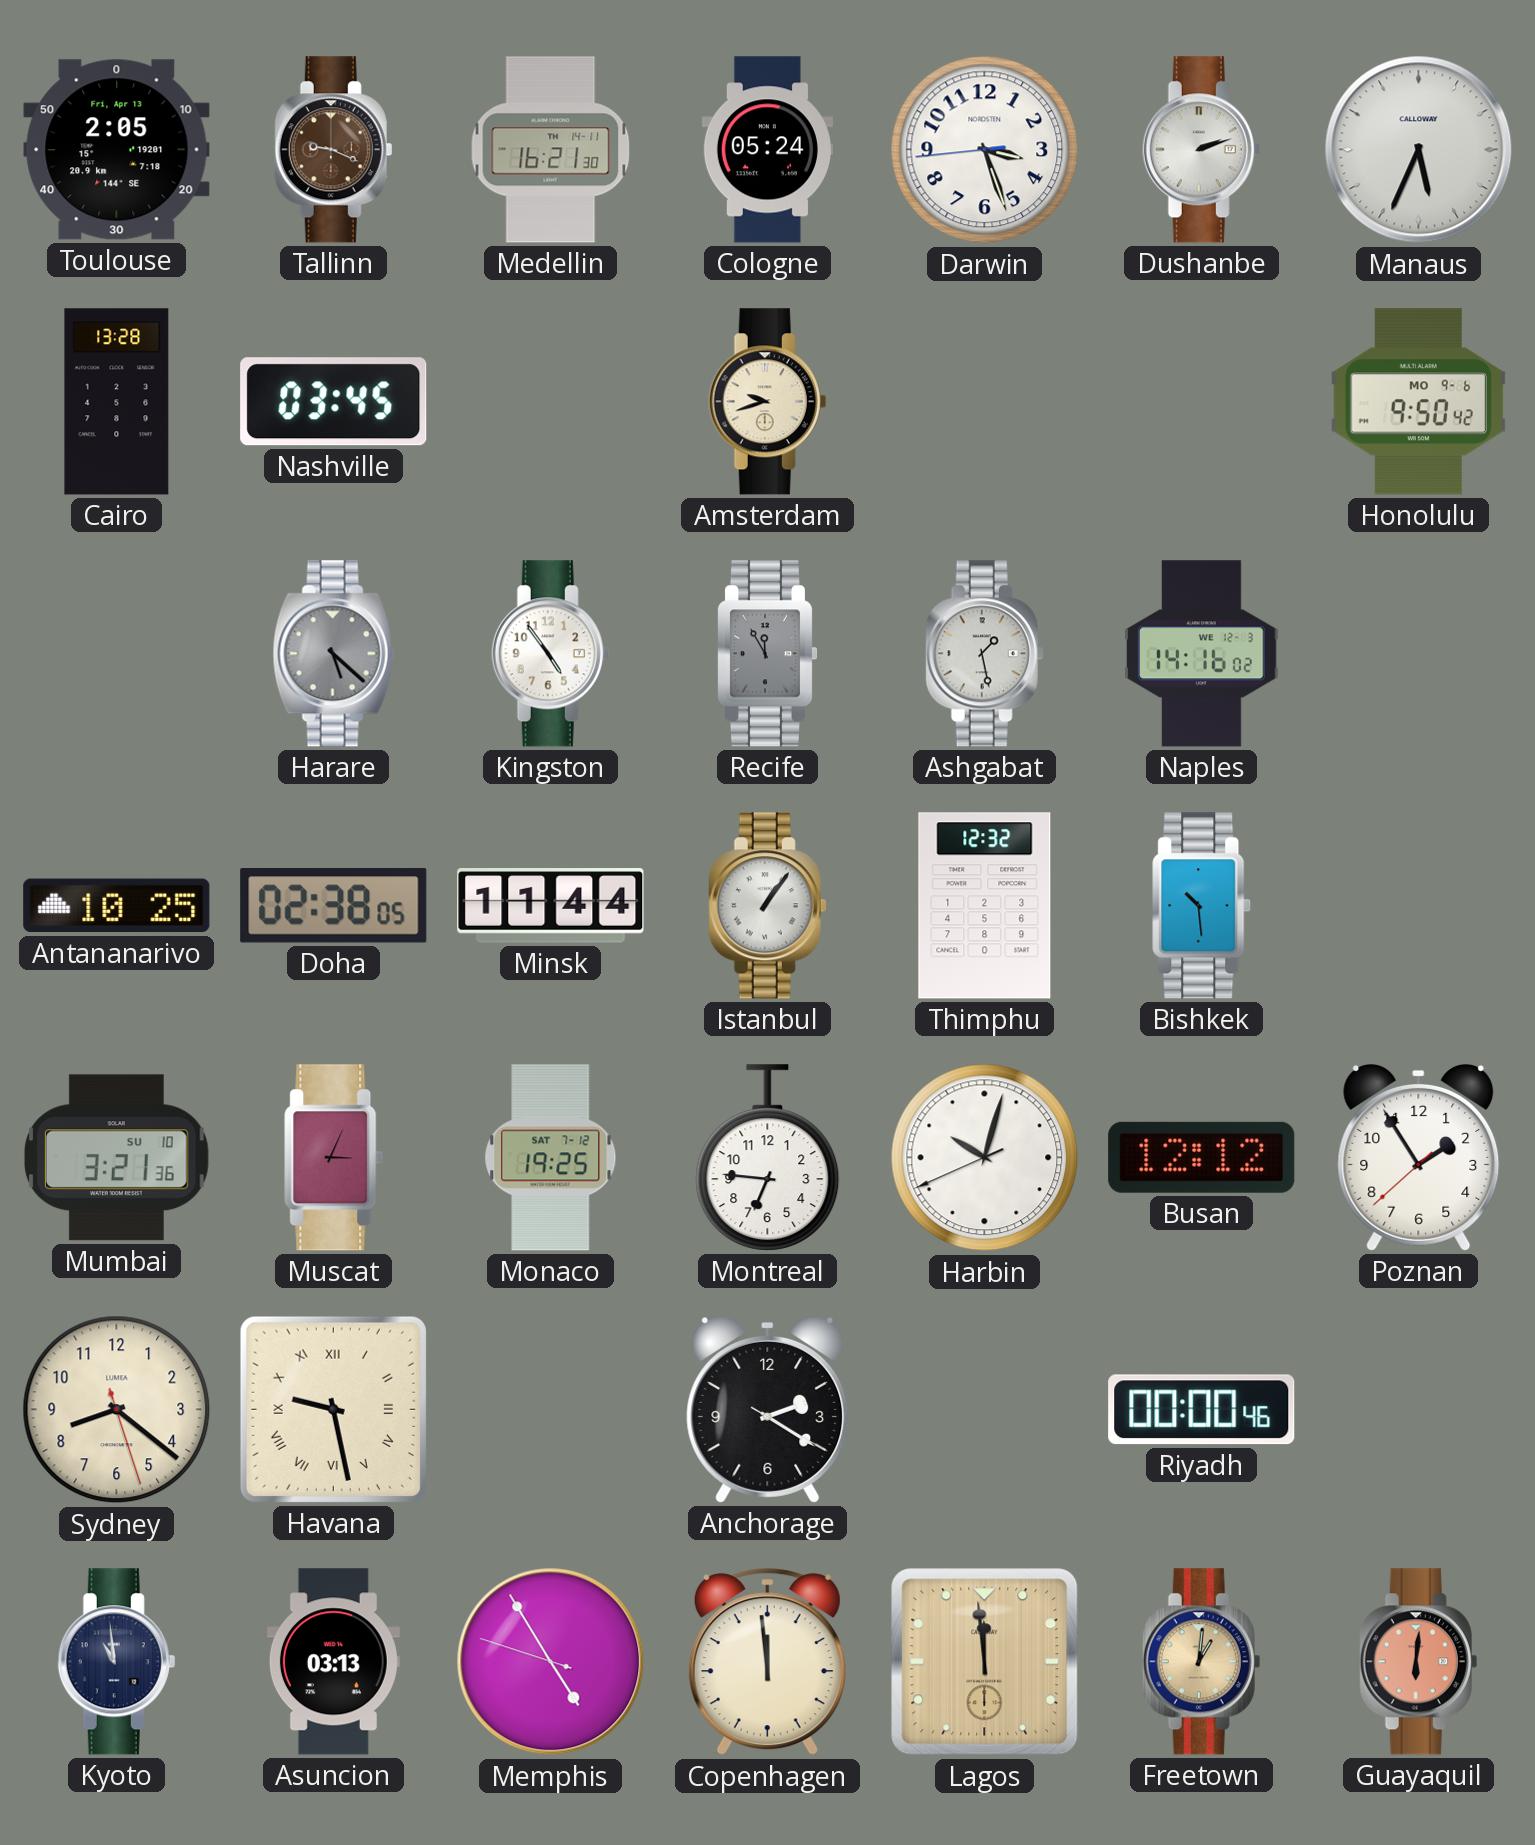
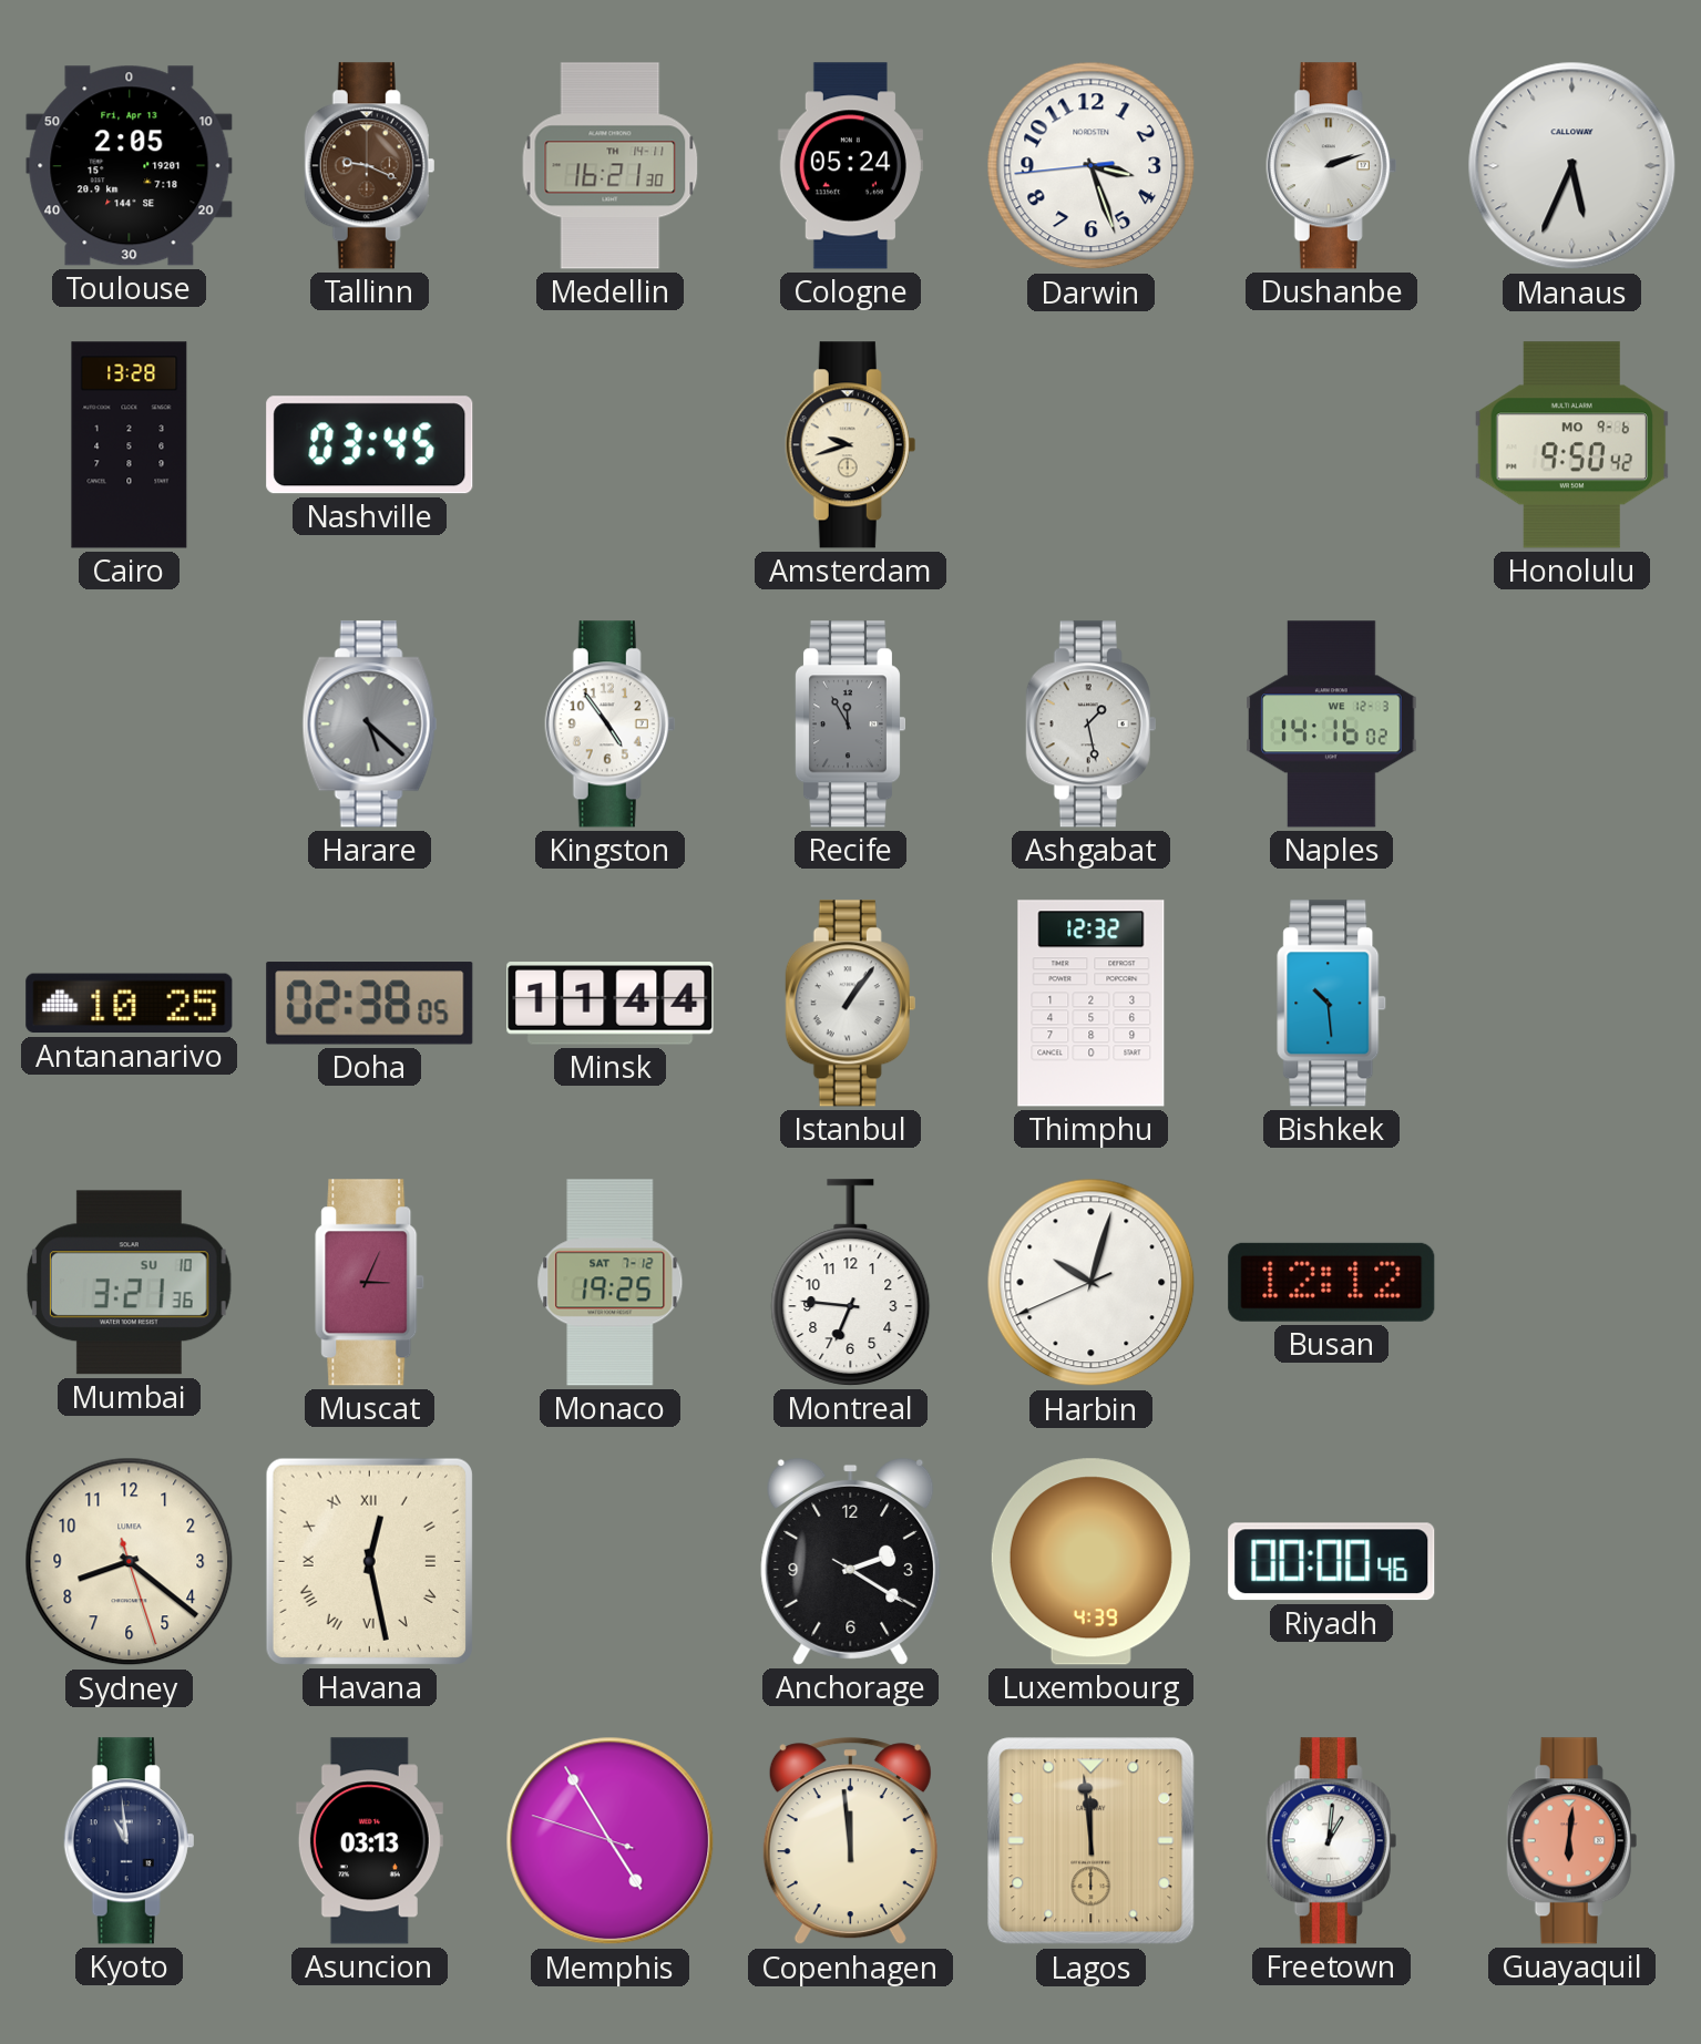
Poznan: 1:54 -> none
Havana: 9:28 -> 12:28
Luxembourg: none -> 4:39
Freetown dial: champagne -> white
